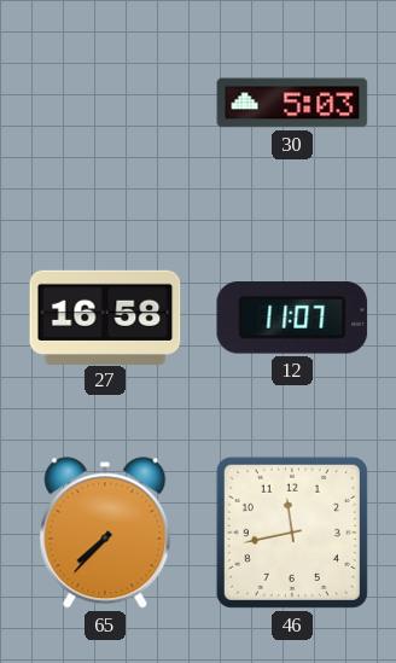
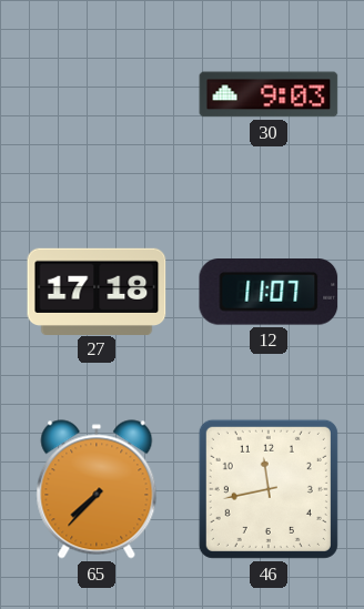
30: 5:03 -> 9:03
27: 16:58 -> 17:18
